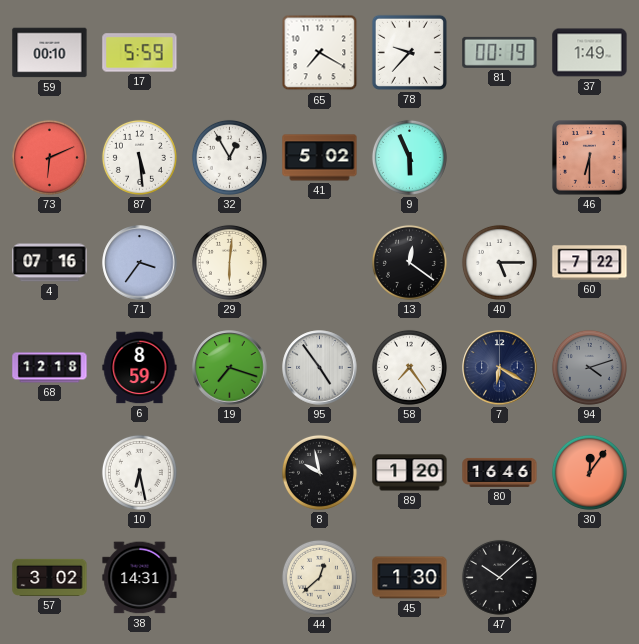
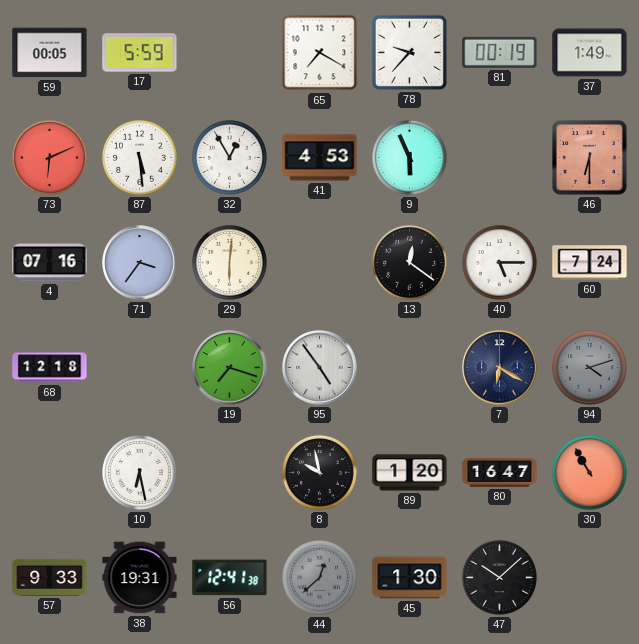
59: 00:10 -> 00:05
41: 5:02 -> 4:53
60: 7:22 -> 7:24
6: 8:59 -> none
58: 7:24 -> none
80: 16:46 -> 16:47
30: 12:06 -> 10:55
57: 3:02 -> 9:33
38: 14:31 -> 19:31
56: none -> 12:41
44 dial: cream -> grey
